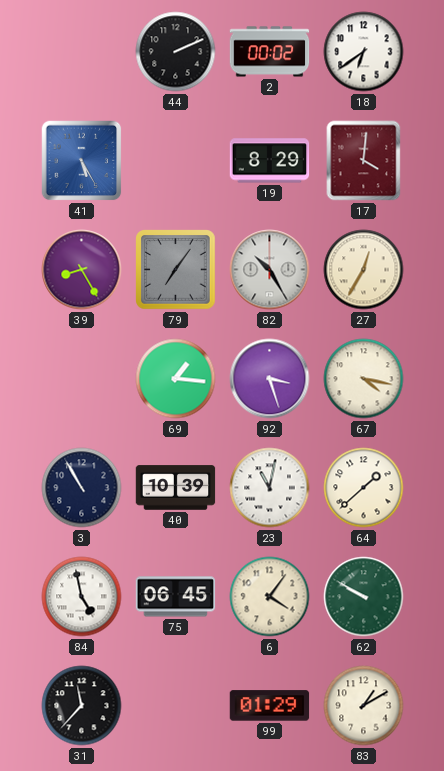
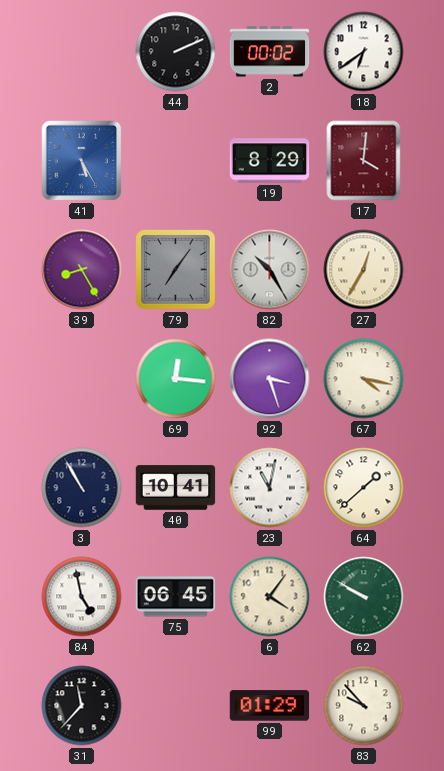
69: 1:16 -> 12:16
40: 10:39 -> 10:41
83: 1:10 -> 9:53
